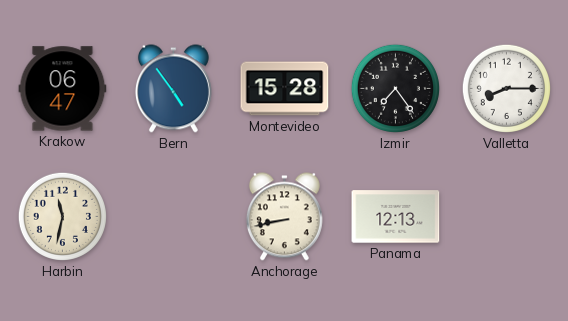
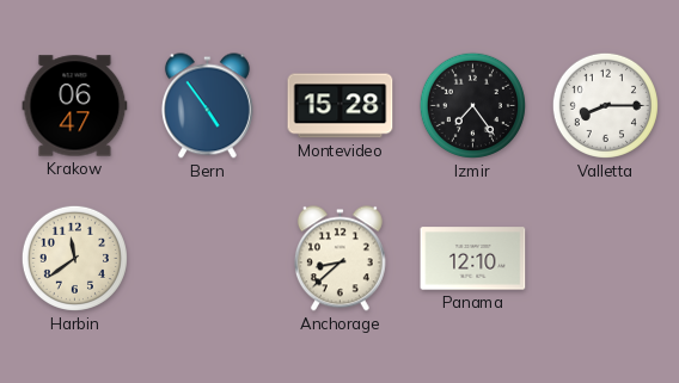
Harbin: 11:32 -> 11:39
Anchorage: 8:43 -> 8:38
Panama: 12:13 -> 12:10
